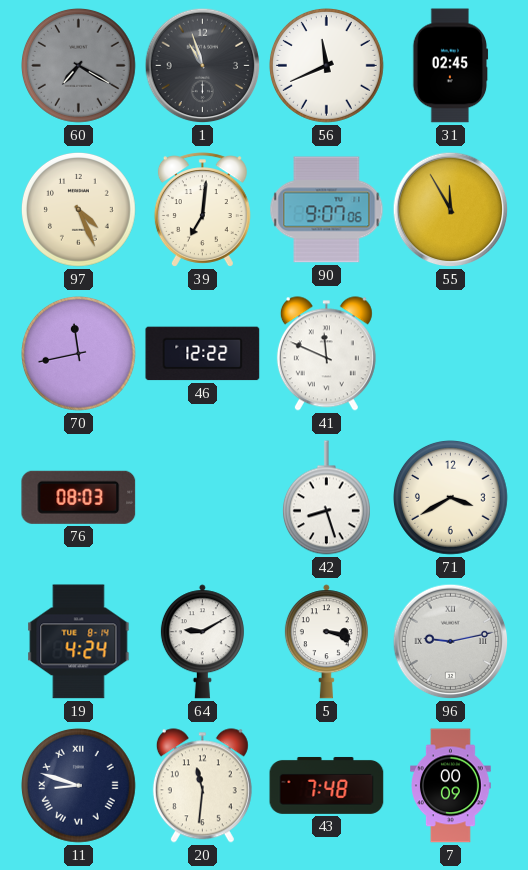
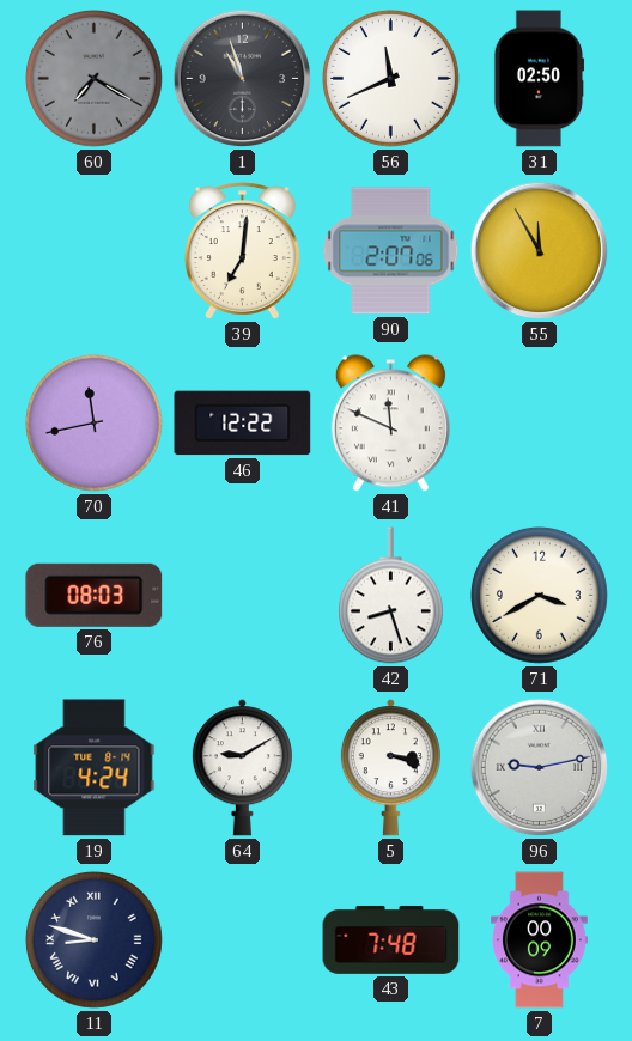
31: 02:45 -> 02:50
97: 4:26 -> none
90: 9:07 -> 2:07
20: 11:31 -> none
